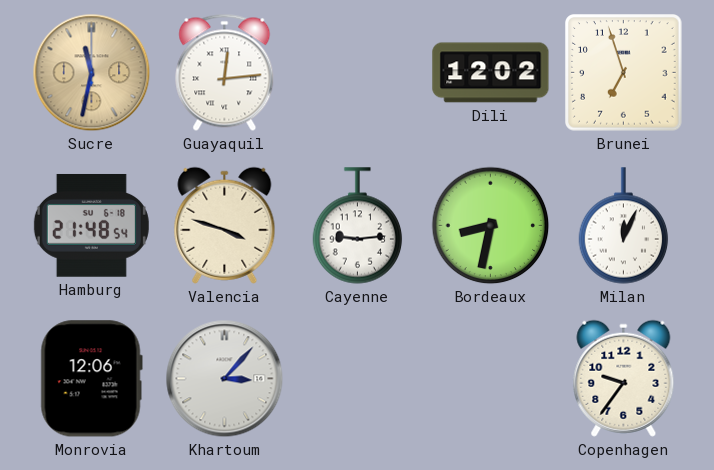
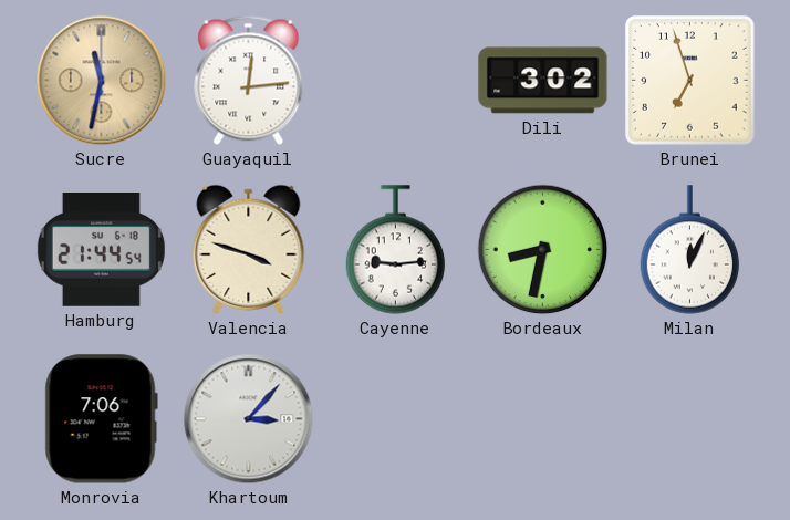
Dili: 12:02 -> 3:02
Hamburg: 21:48 -> 21:44
Monrovia: 12:06 -> 7:06
Copenhagen: 9:36 -> none
